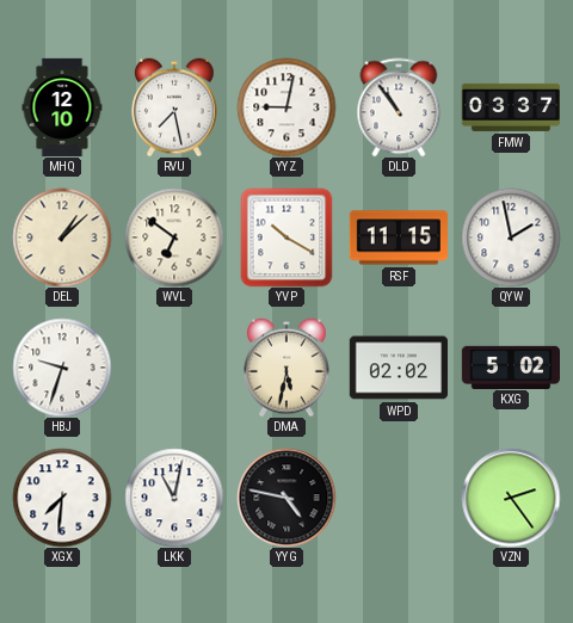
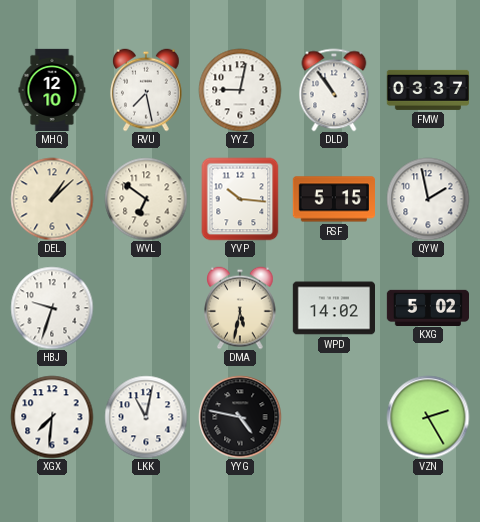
YVP: 10:20 -> 10:16
RSF: 11:15 -> 5:15
WPD: 02:02 -> 14:02
VZN: 2:24 -> 2:25
